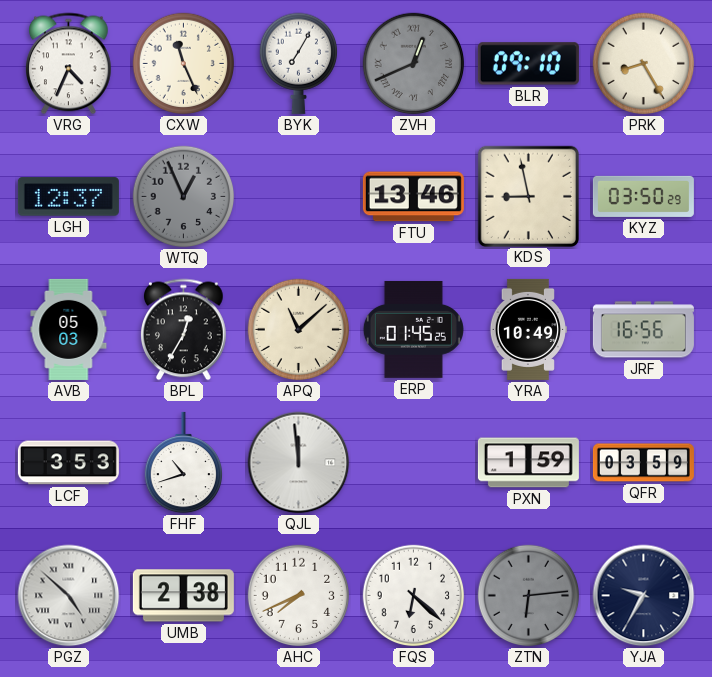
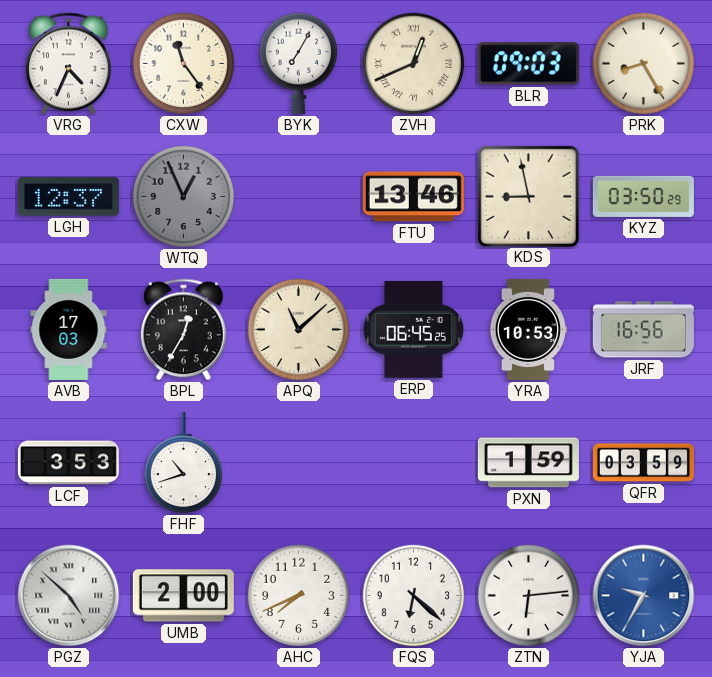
CXW: 11:26 -> 11:24
ZVH dial: grey -> cream
BLR: 09:10 -> 09:03
AVB: 05:03 -> 17:03
ERP: 01:45 -> 06:45
YRA: 10:49 -> 10:53
QJL: 11:59 -> none
UMB: 2:38 -> 2:00
ZTN dial: grey -> white
YJA dial: navy -> blue
